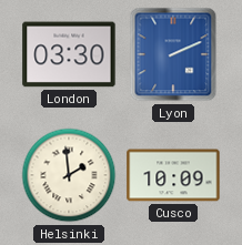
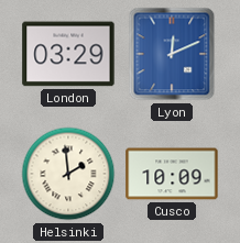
London: 03:30 -> 03:29
Lyon: 2:11 -> 12:11
